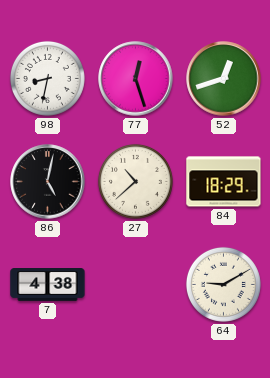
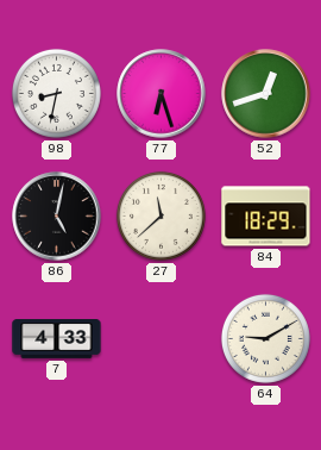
77: 12:27 -> 6:27
27: 10:38 -> 11:38
7: 4:38 -> 4:33
